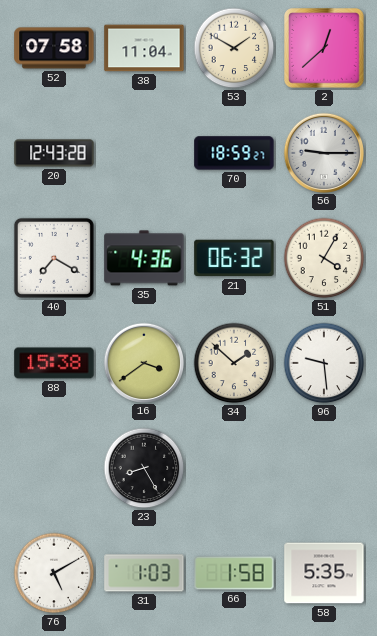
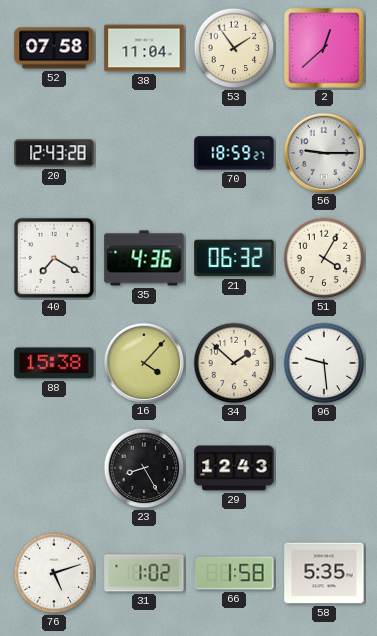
53: 1:50 -> 1:54
16: 3:39 -> 4:07
29: none -> 12:43
76: 5:10 -> 5:12
31: 1:03 -> 1:02
